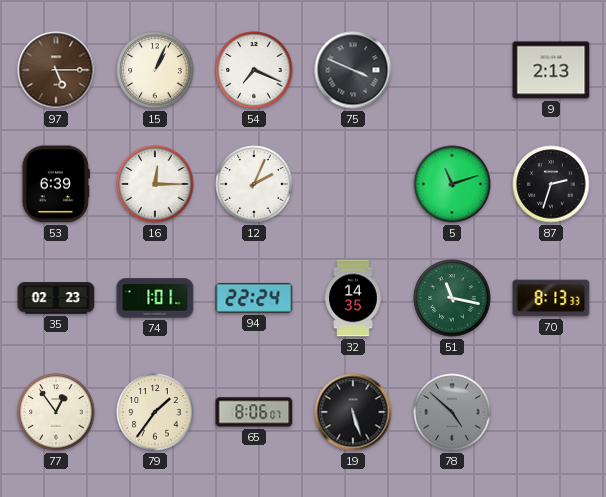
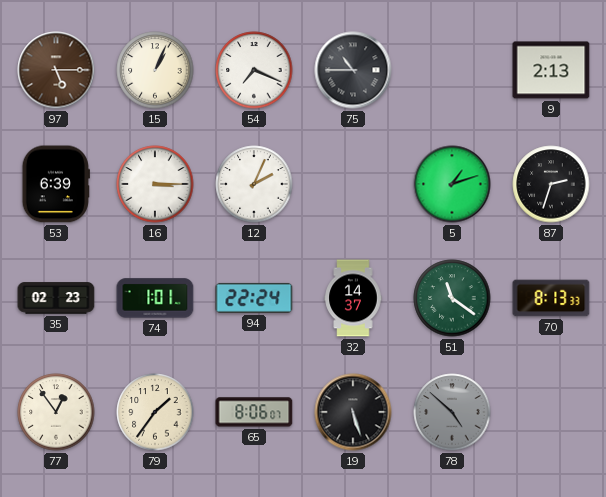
75: 3:49 -> 10:45
16: 12:15 -> 3:15
5: 11:12 -> 1:12
32: 14:35 -> 14:37
51: 11:17 -> 11:21
